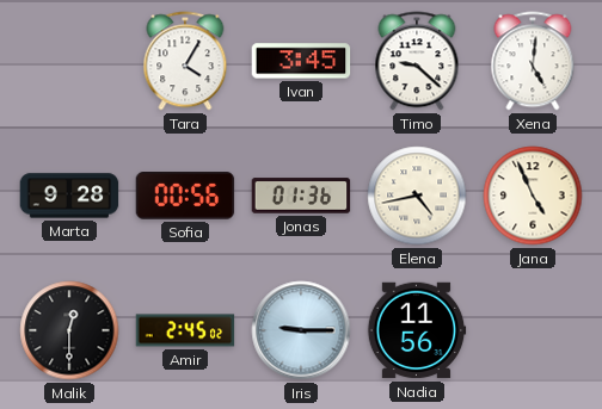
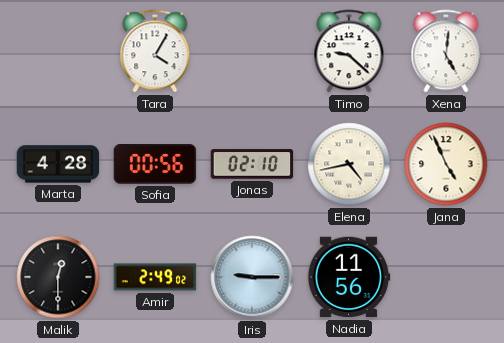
Ivan: 3:45 -> none
Marta: 9:28 -> 4:28
Jonas: 01:36 -> 02:10
Amir: 2:45 -> 2:49
